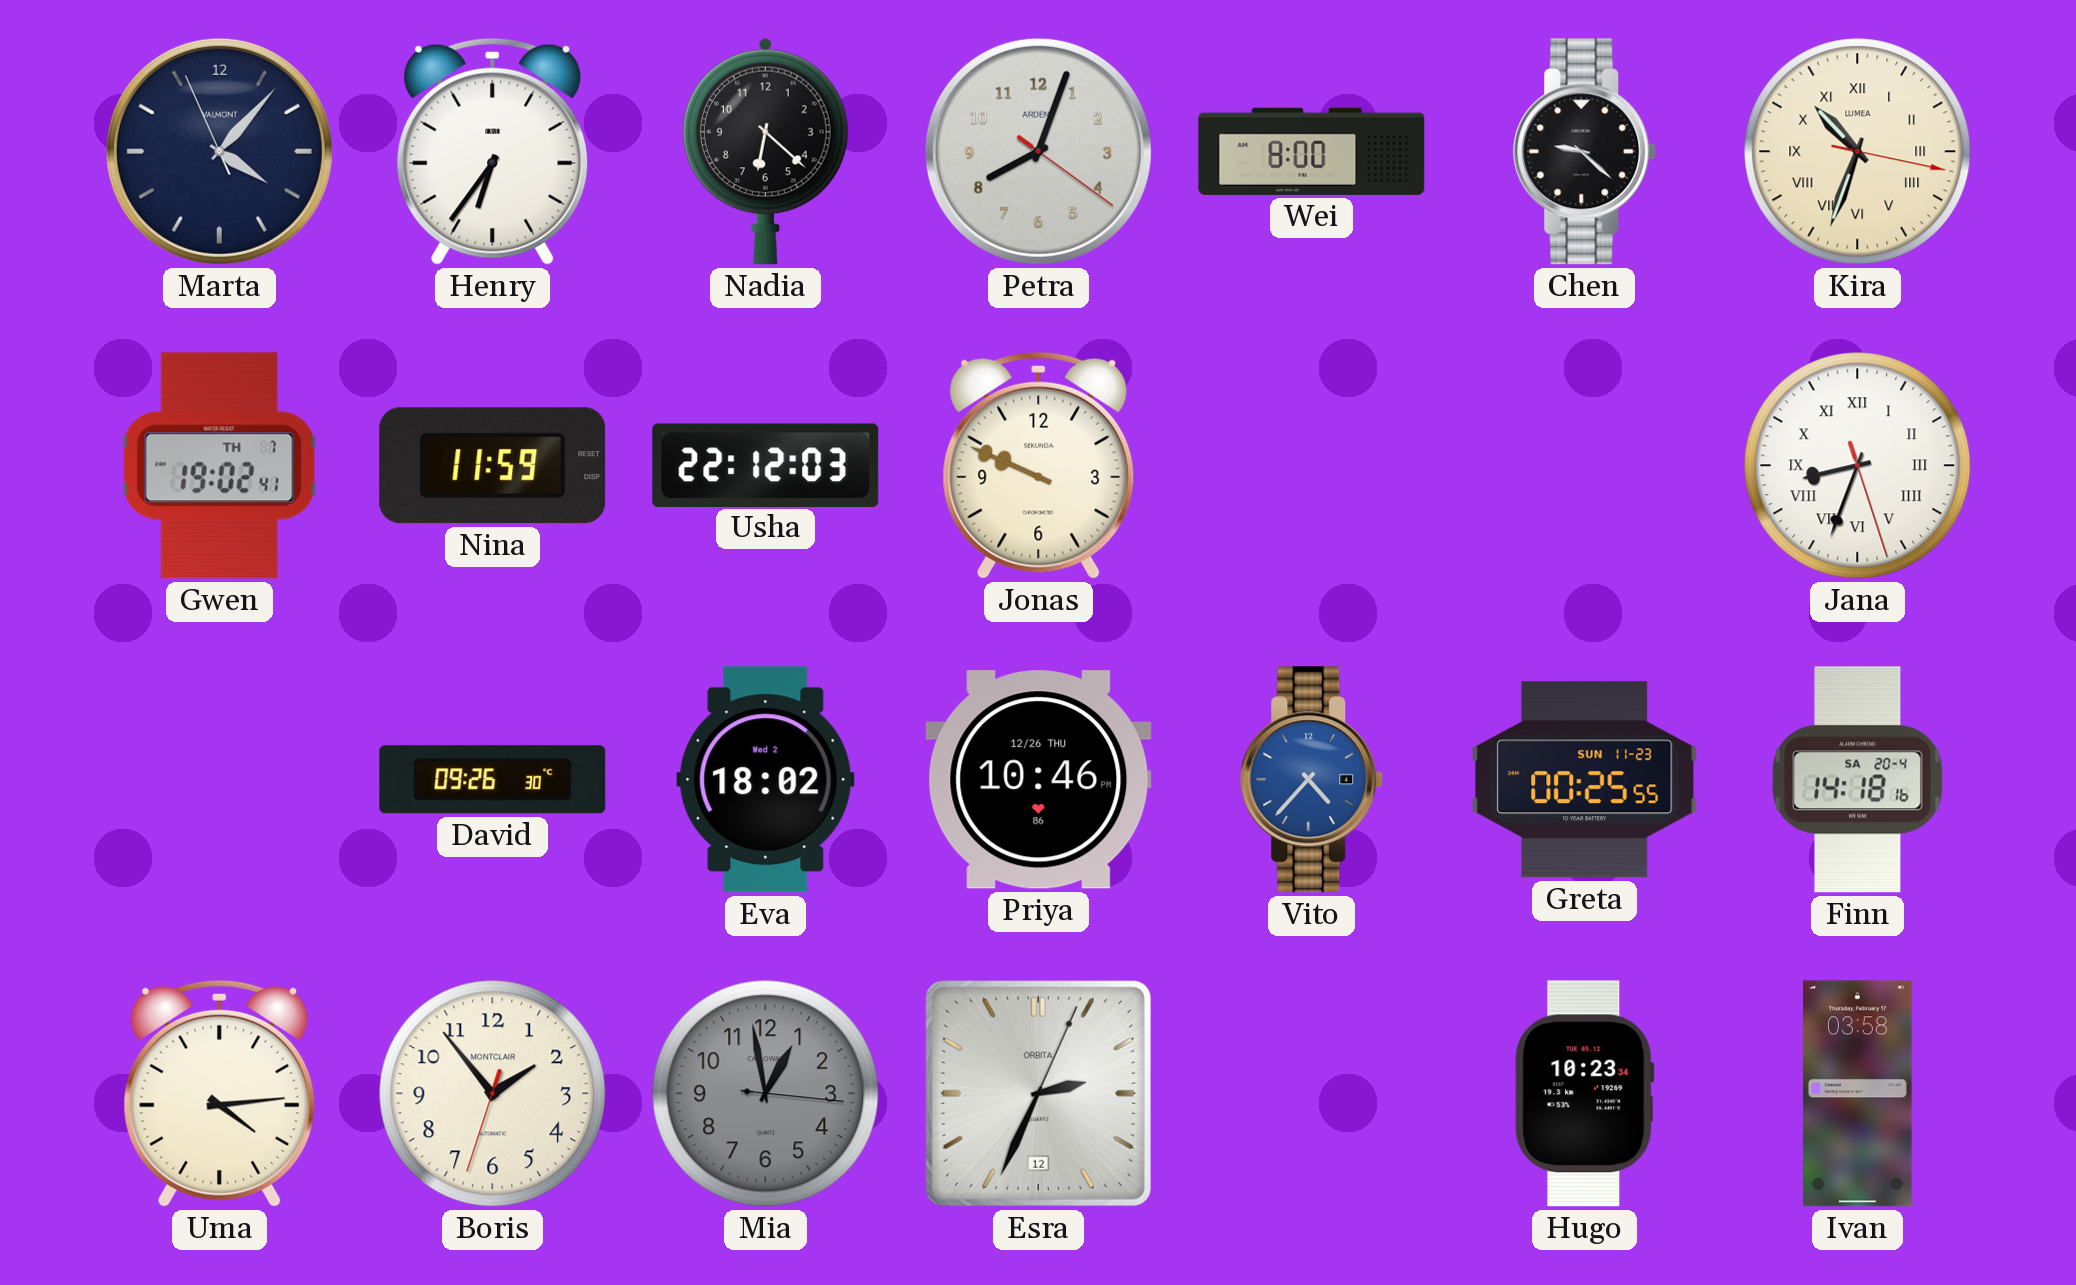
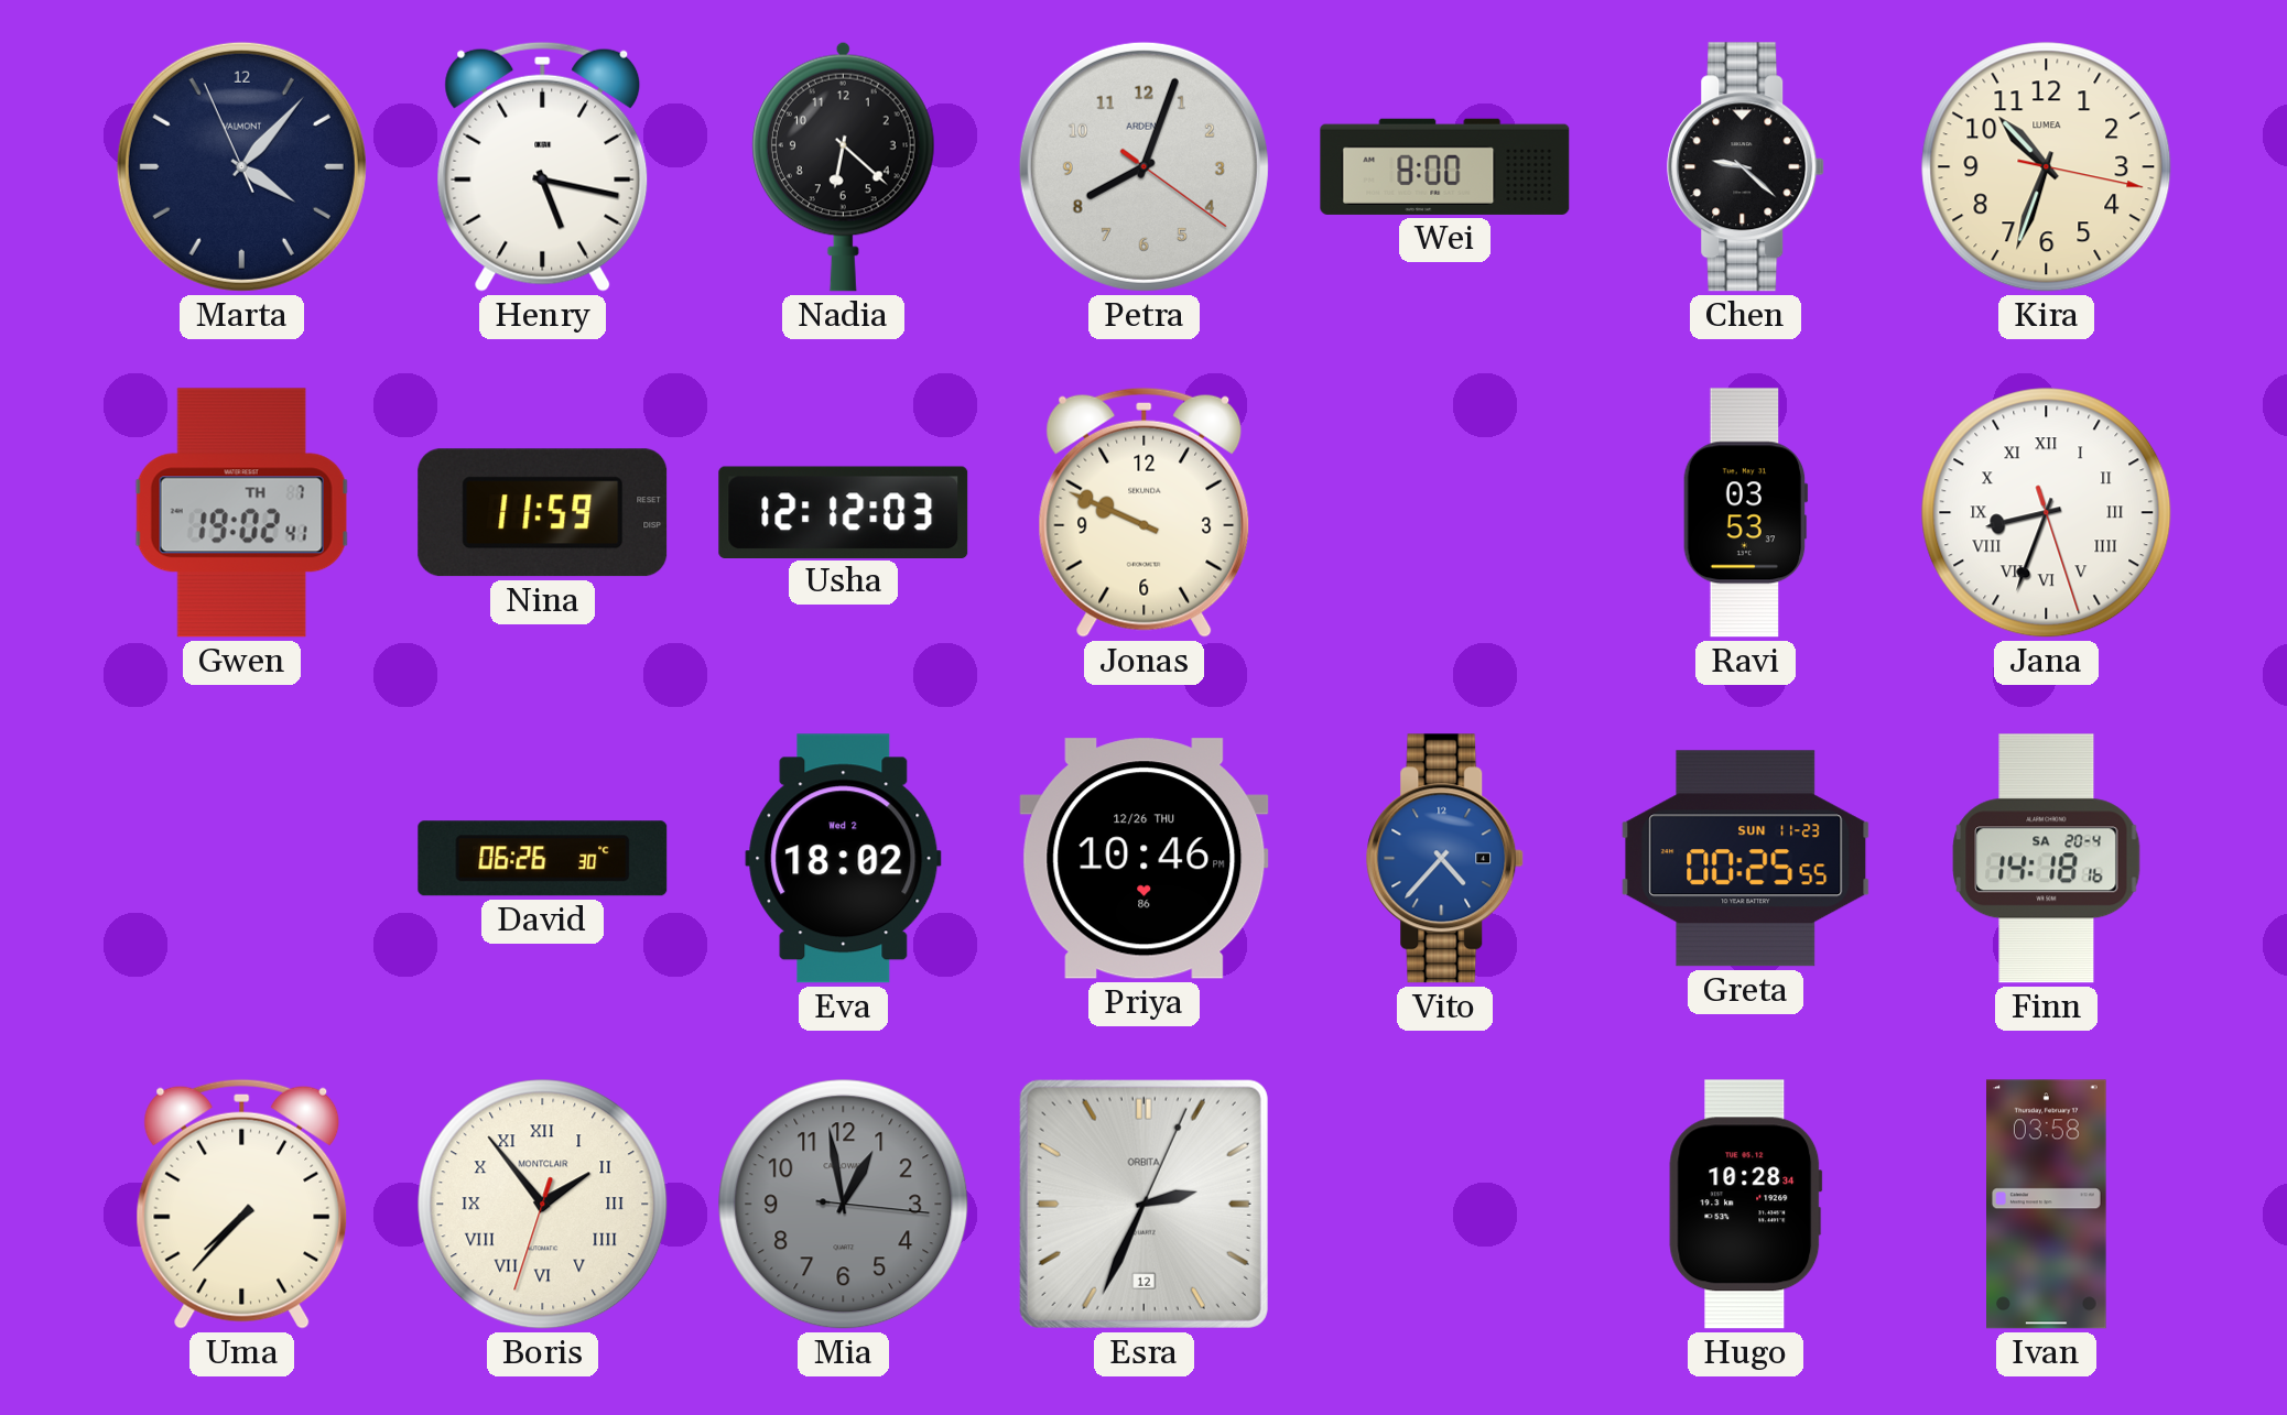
Henry: 6:36 -> 5:17
Kira numerals: Roman -> Arabic
Usha: 22:12 -> 12:12
Ravi: none -> 03:53
David: 09:26 -> 06:26
Uma: 4:14 -> 7:37
Boris numerals: Arabic -> Roman
Hugo: 10:23 -> 10:28
